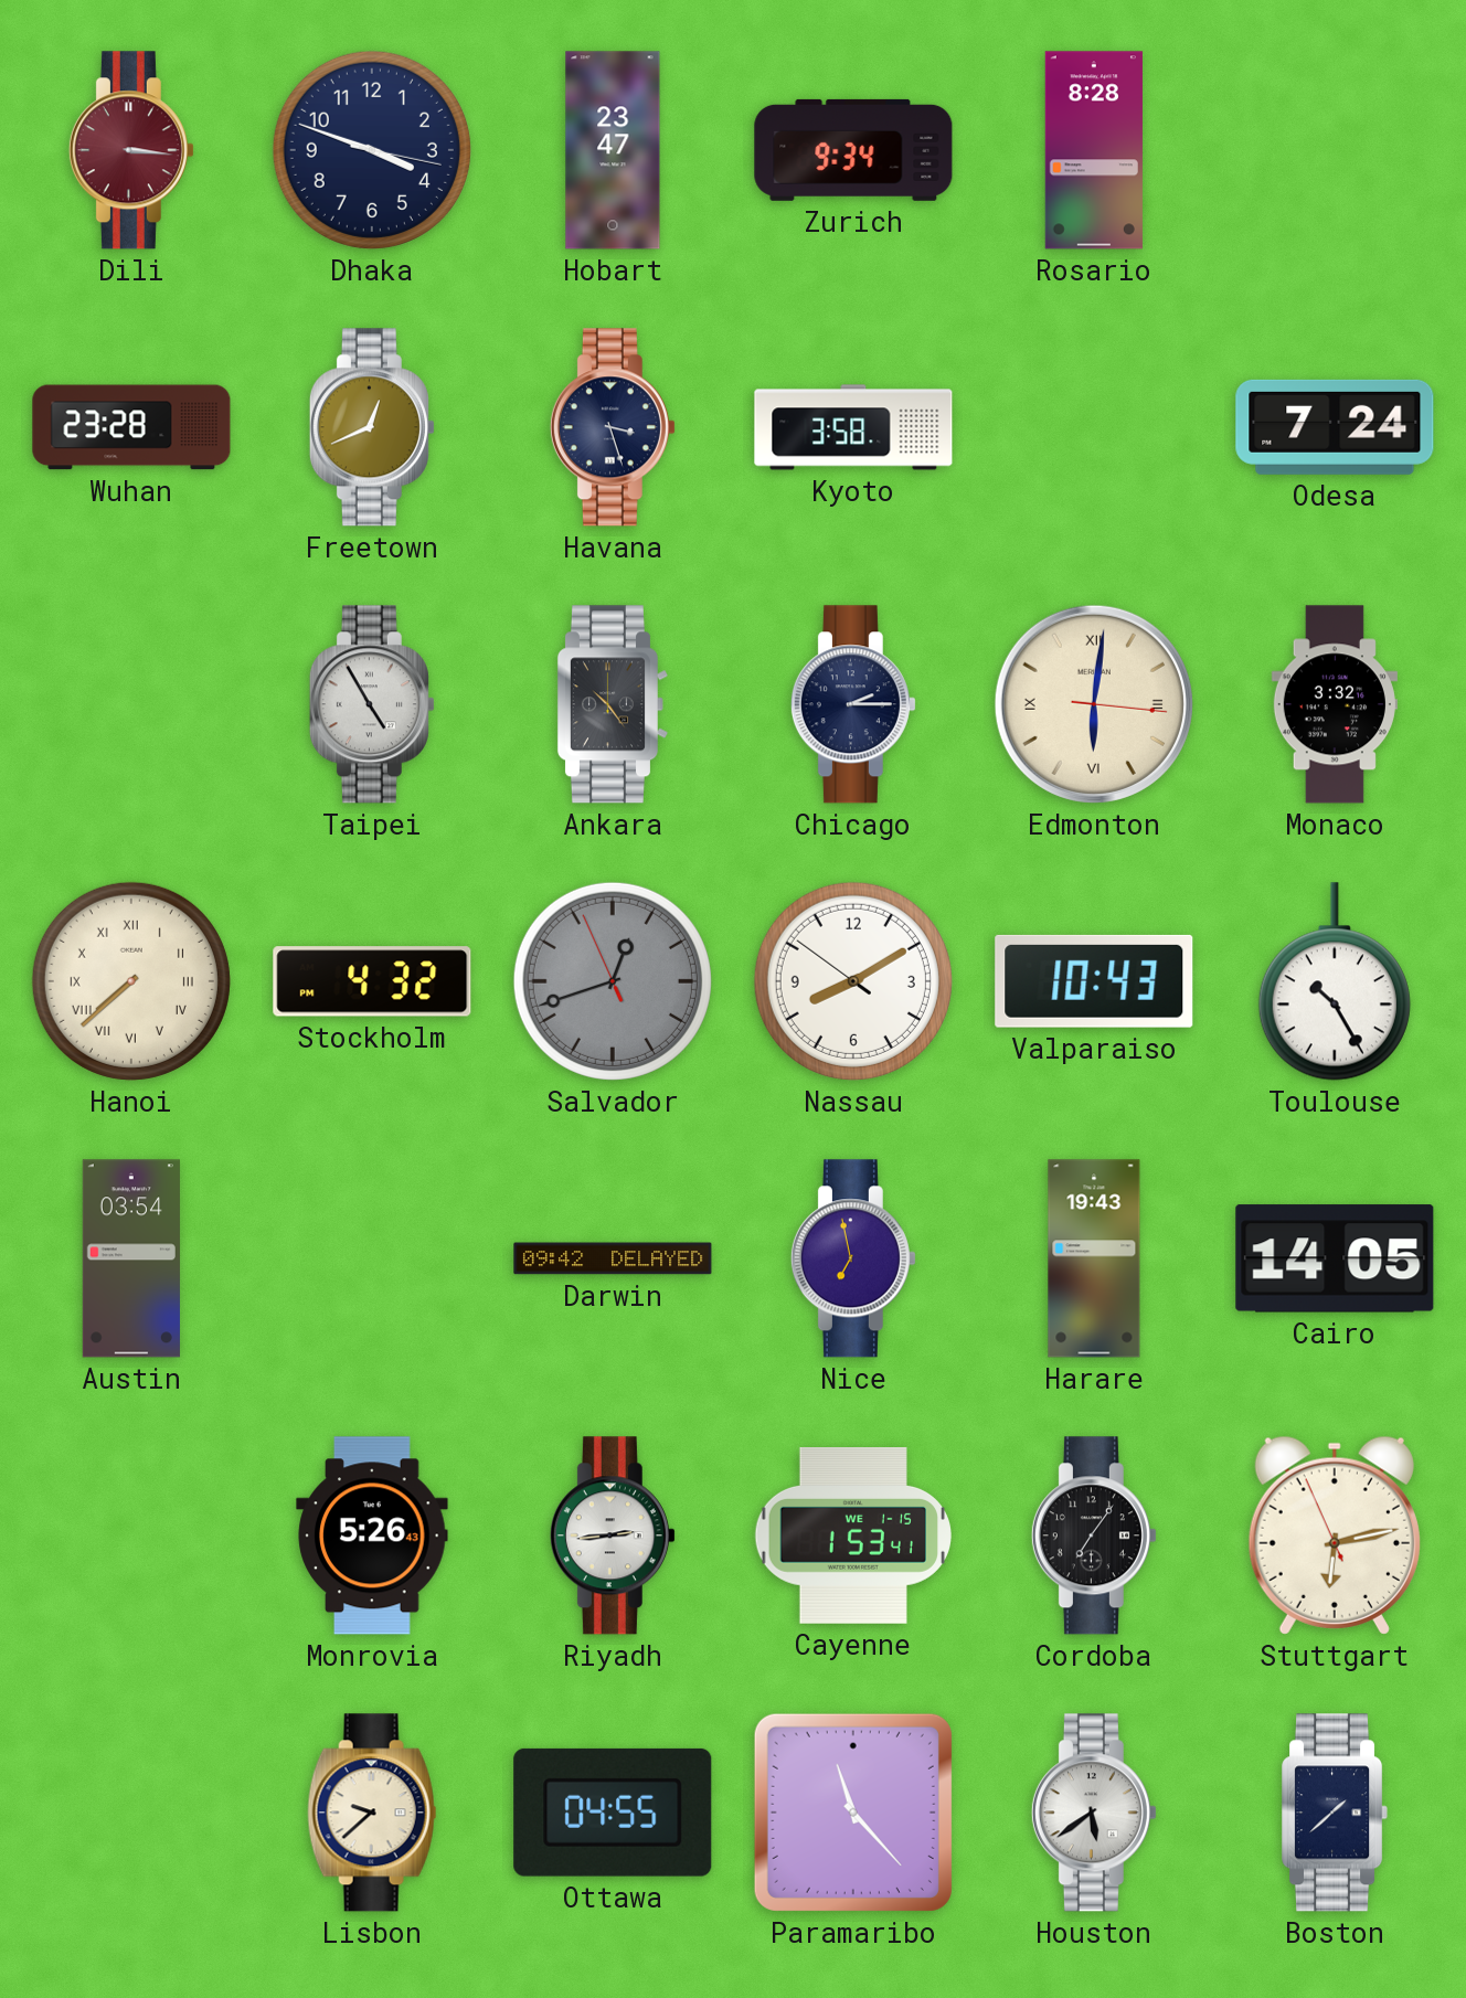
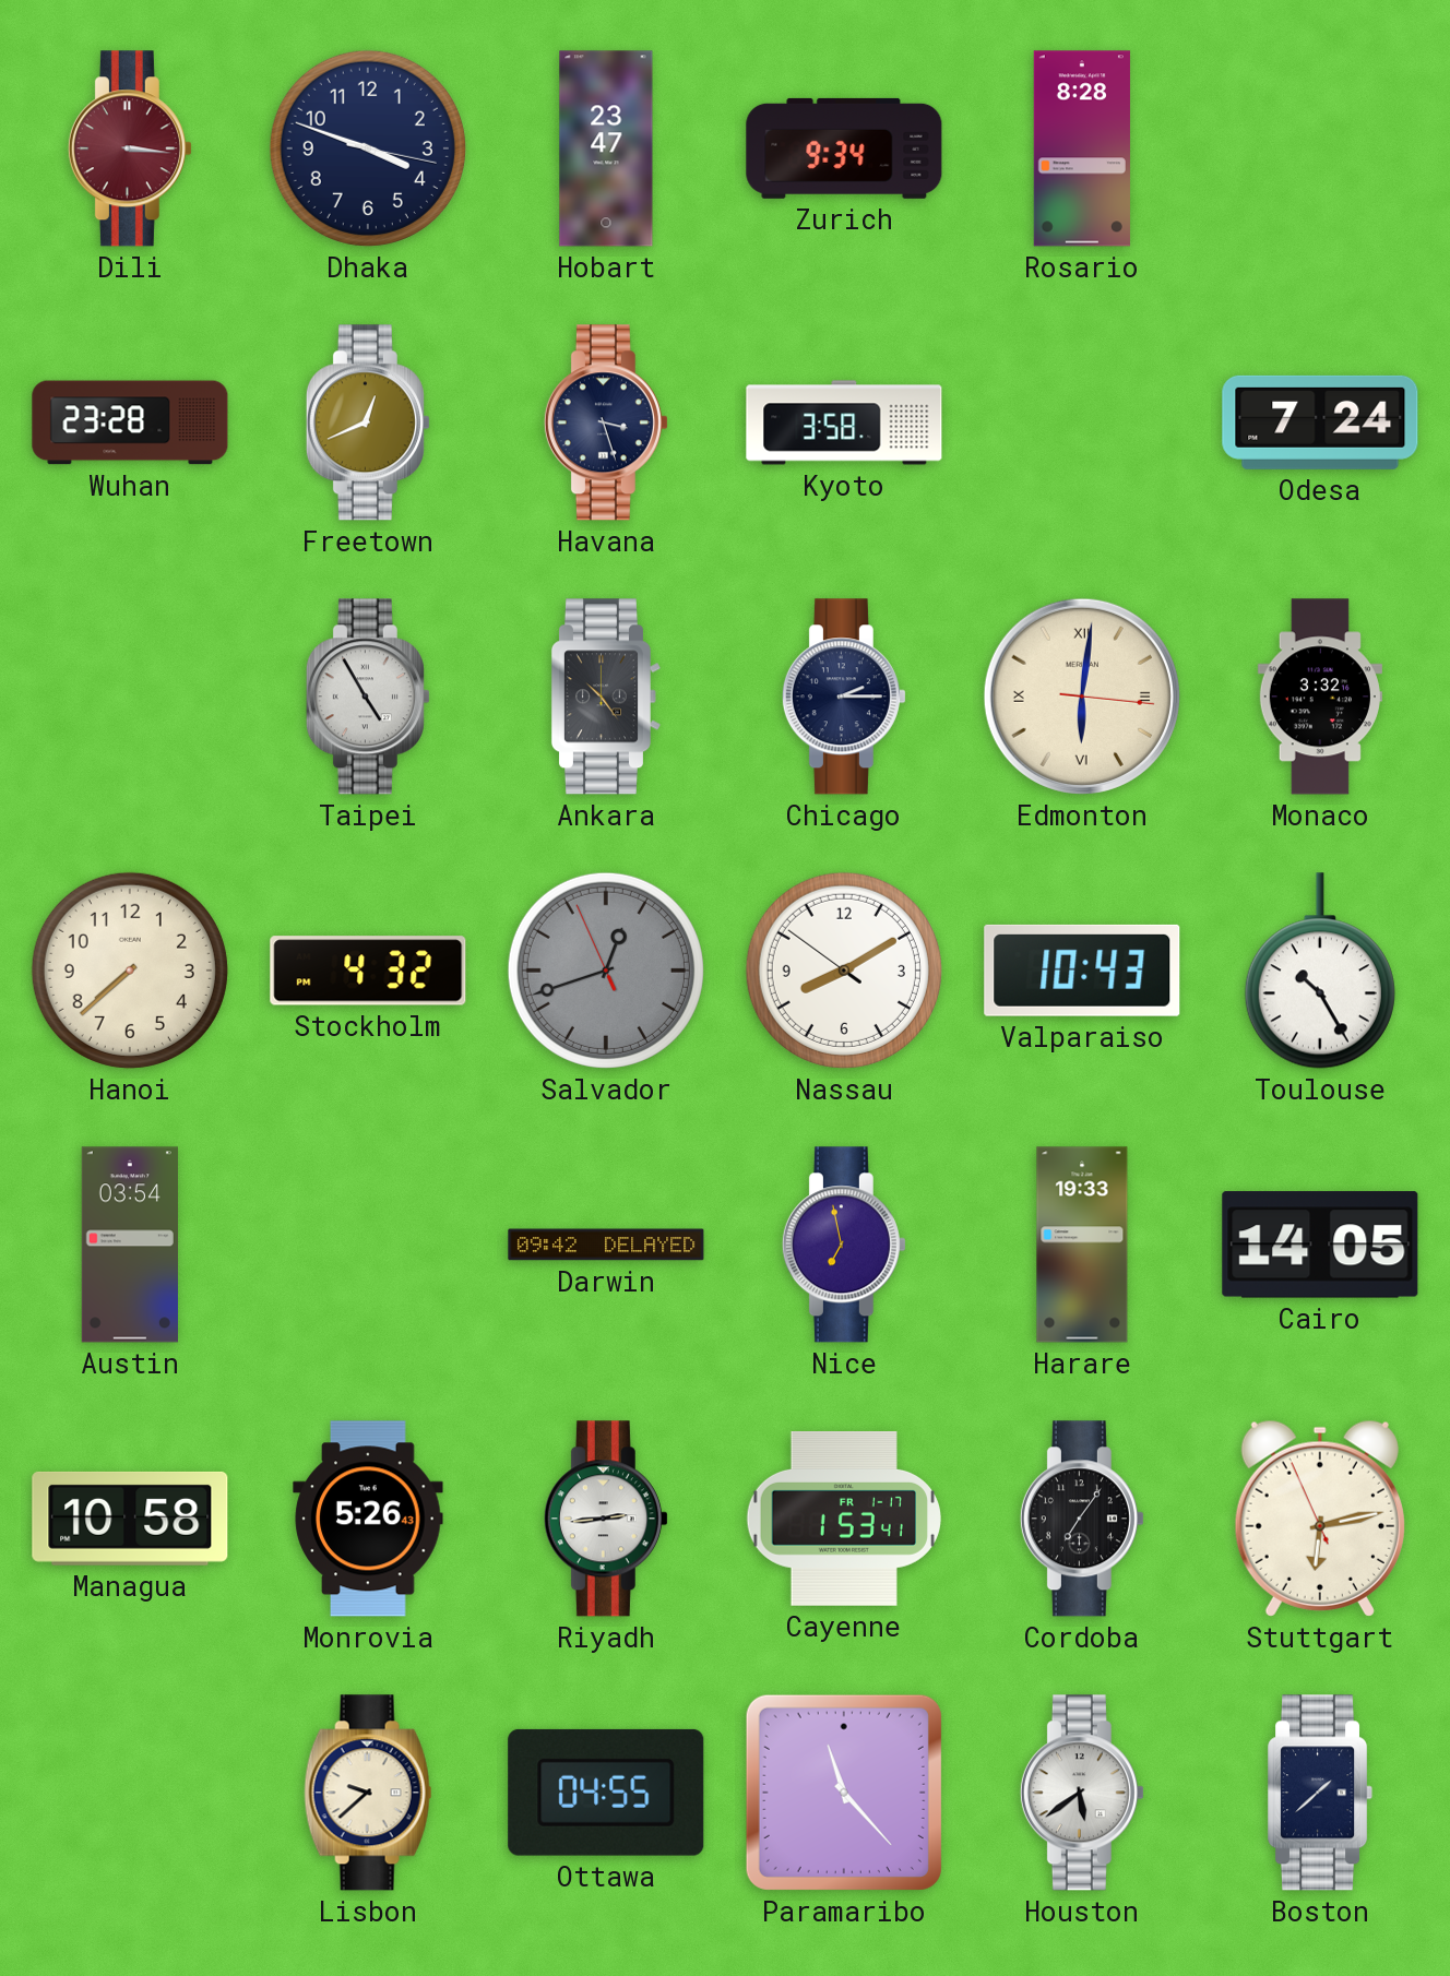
Hanoi numerals: Roman -> Arabic
Harare: 19:43 -> 19:33
Managua: none -> 10:58
Cayenne date: WE 1-15 -> FR 1-17
